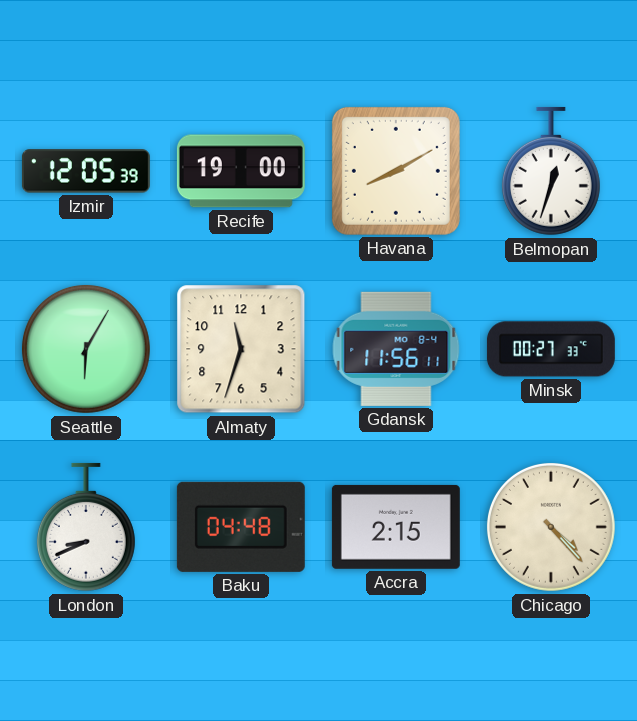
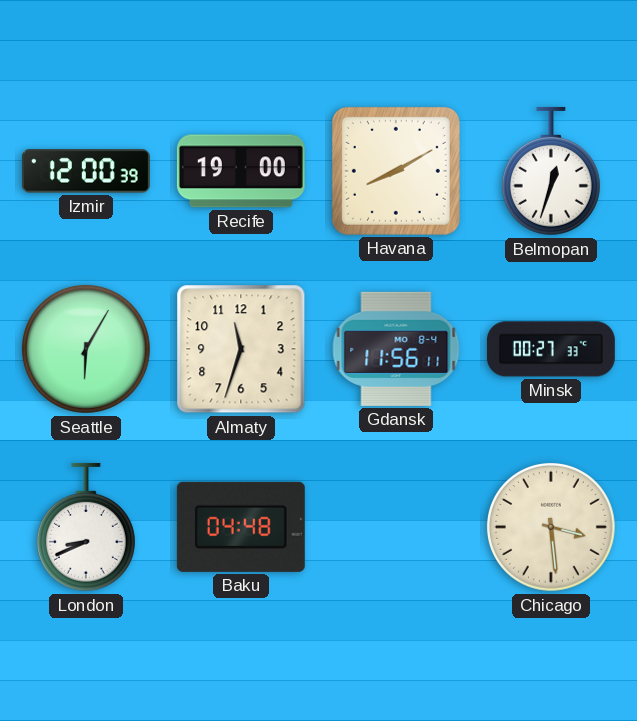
Izmir: 12:05 -> 12:00
Accra: 2:15 -> none
Chicago: 4:23 -> 3:29
